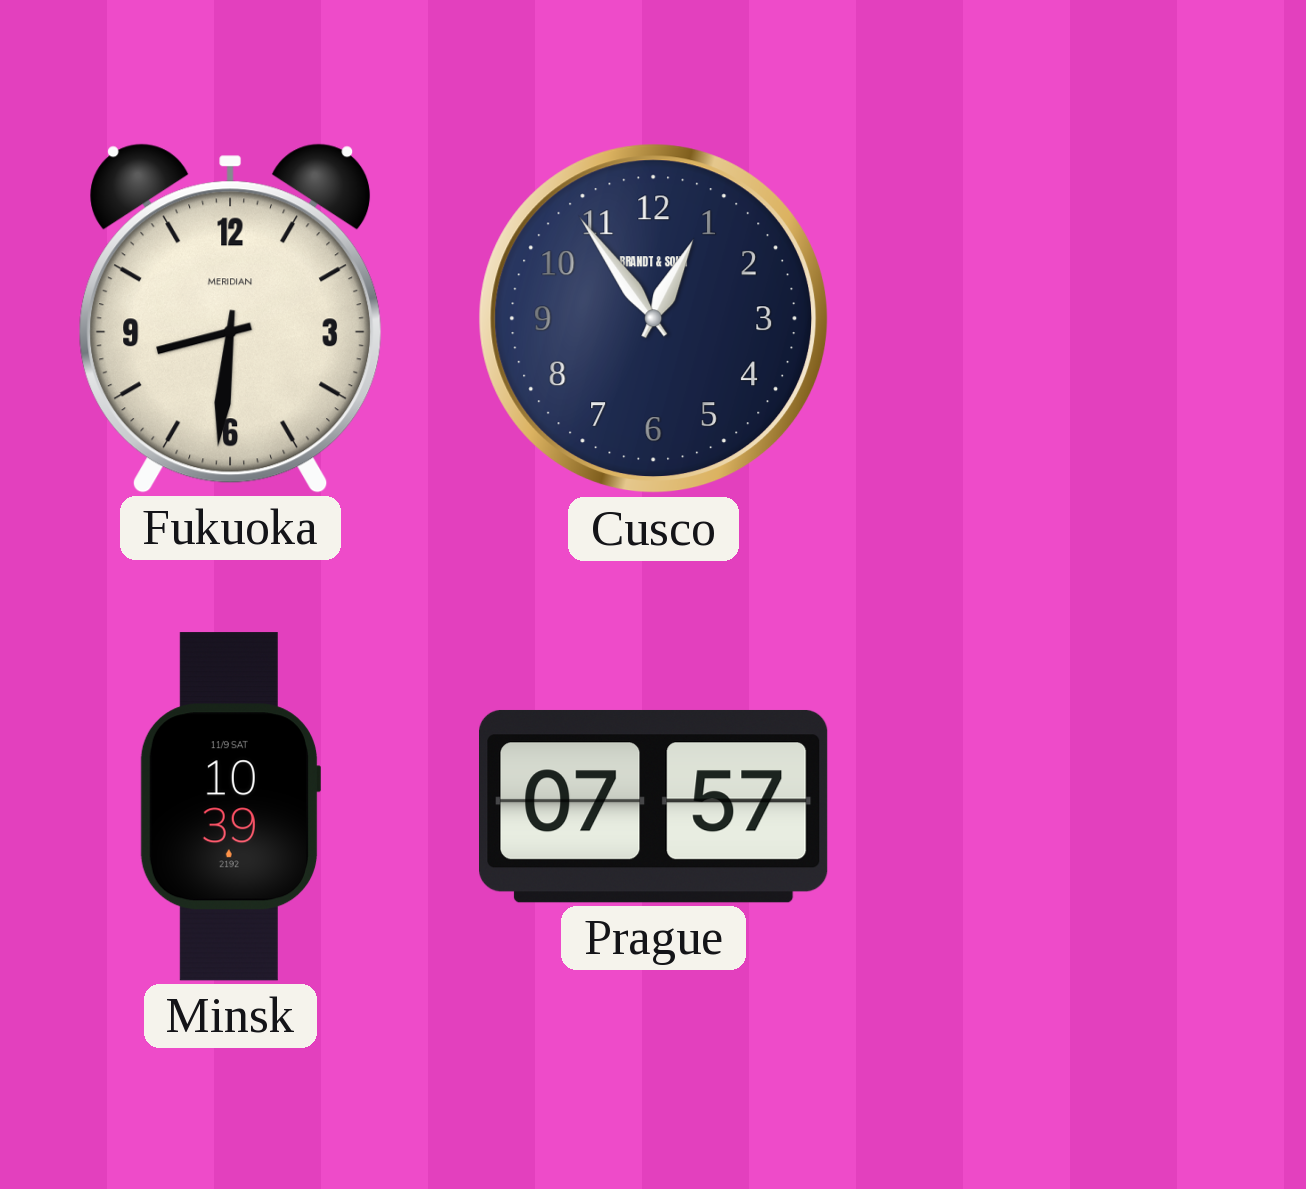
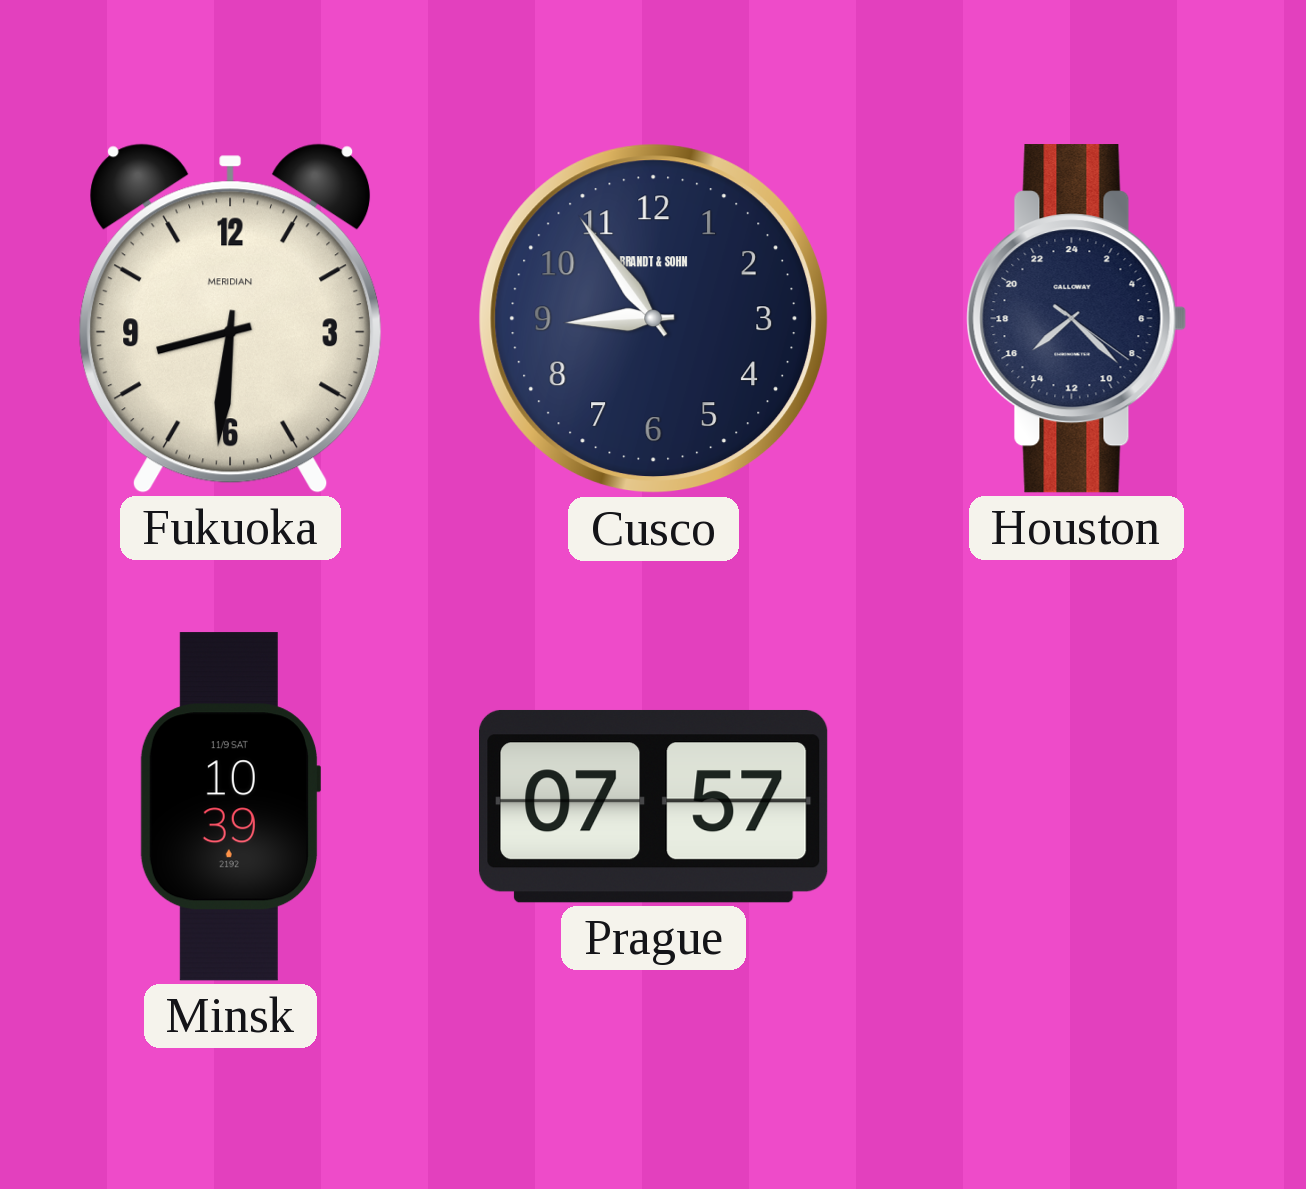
Cusco: 12:54 -> 8:54
Houston: none -> 15:22
